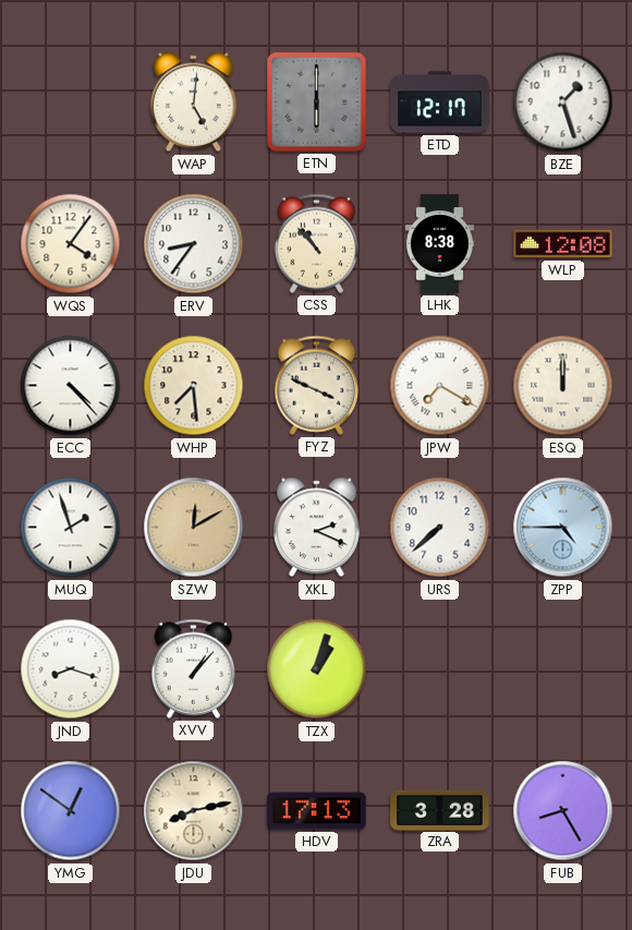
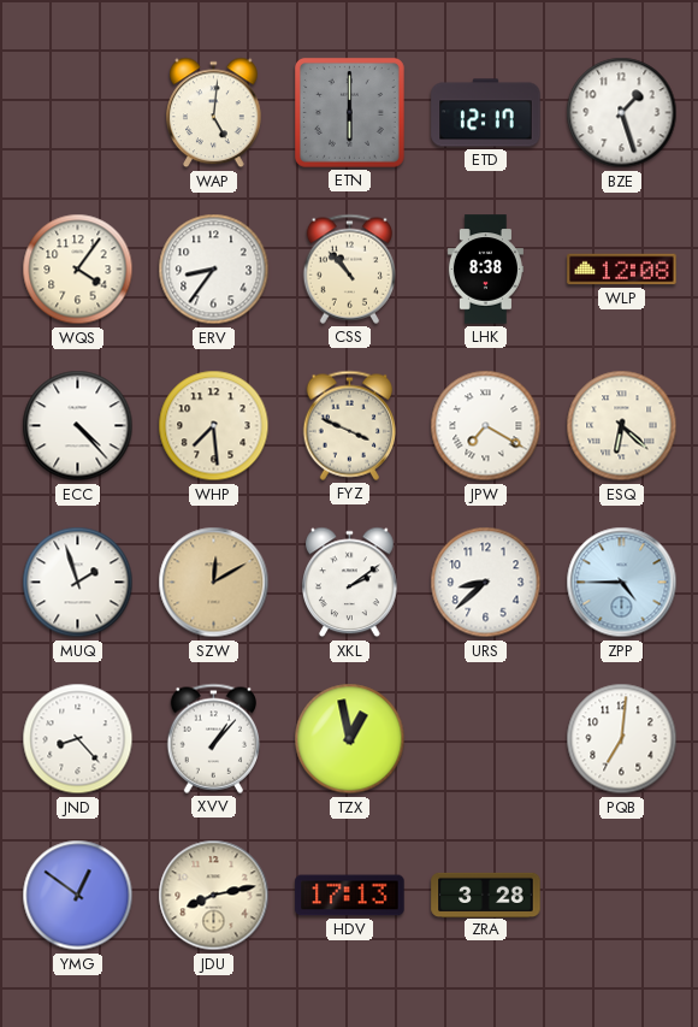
ESQ: 12:00 -> 6:22
XKL: 2:19 -> 2:09
URS: 7:38 -> 8:38
JND: 8:18 -> 8:23
TZX: 1:03 -> 12:58
PQB: none -> 7:01
FUB: 8:25 -> none
